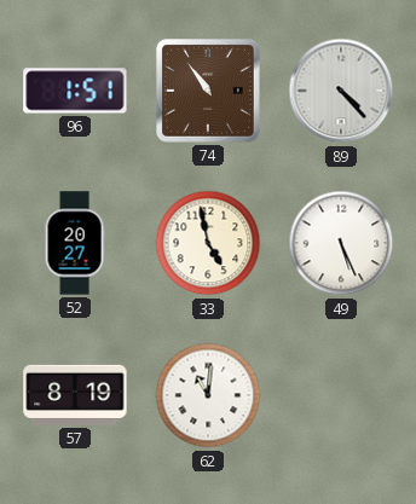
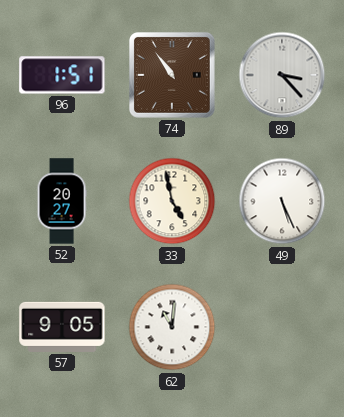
89: 4:23 -> 3:23
57: 8:19 -> 9:05
